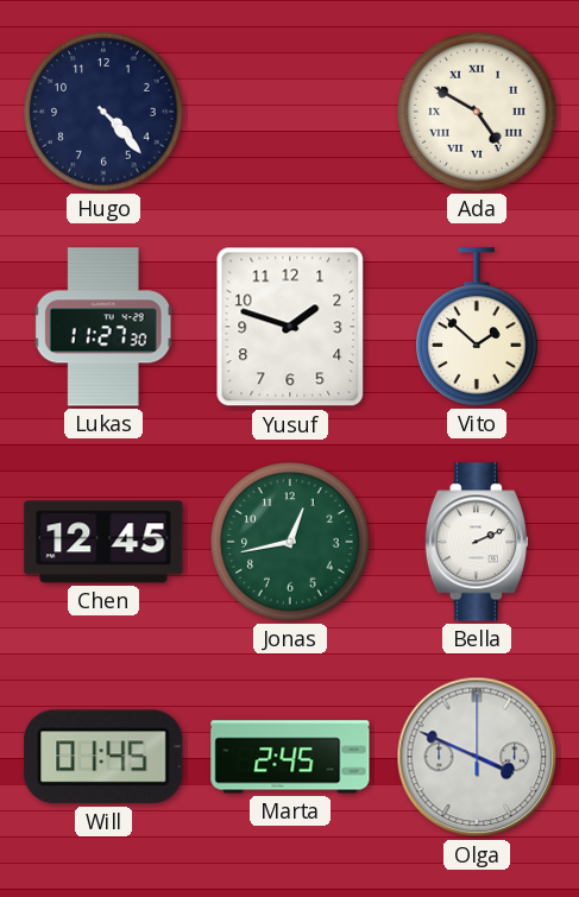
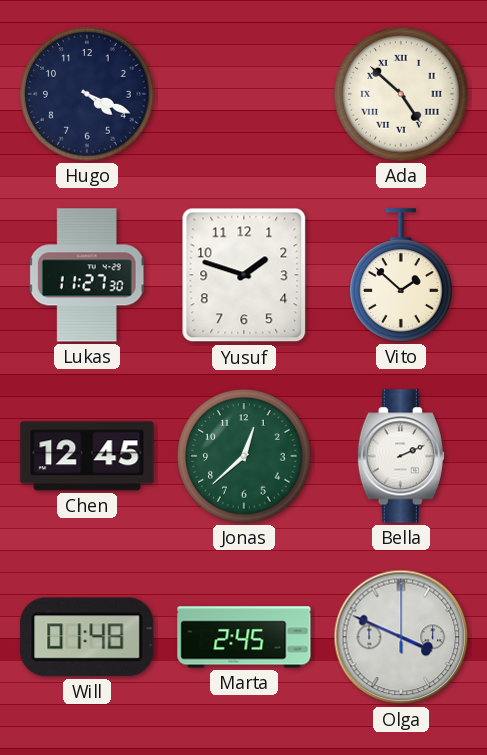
Hugo: 4:23 -> 4:19
Ada: 4:50 -> 4:52
Jonas: 12:43 -> 12:38
Will: 01:45 -> 01:48
